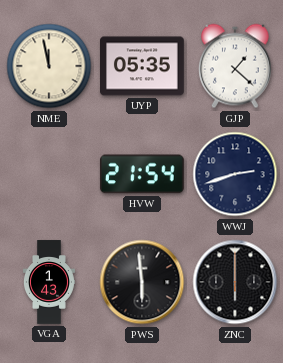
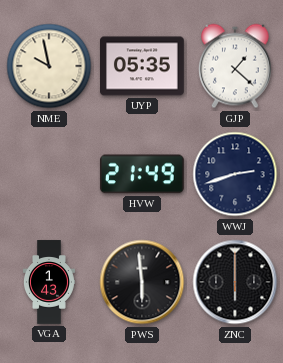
NME: 11:58 -> 9:58
HVW: 21:54 -> 21:49
